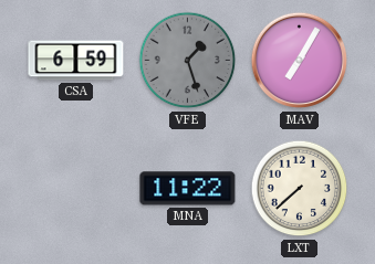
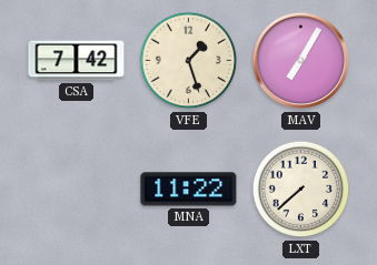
CSA: 6:59 -> 7:42
VFE dial: grey -> cream
